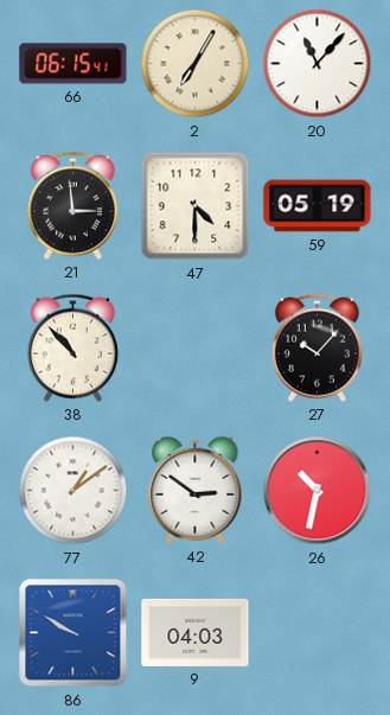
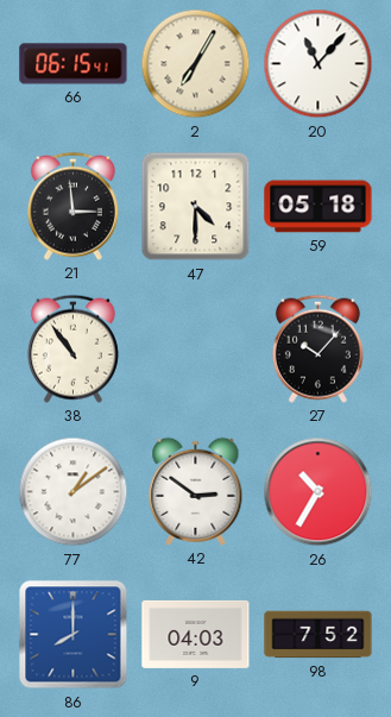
59: 05:19 -> 05:18
38: 10:53 -> 10:54
26: 10:32 -> 10:35
86: 9:50 -> 8:00
98: none -> 7:52
